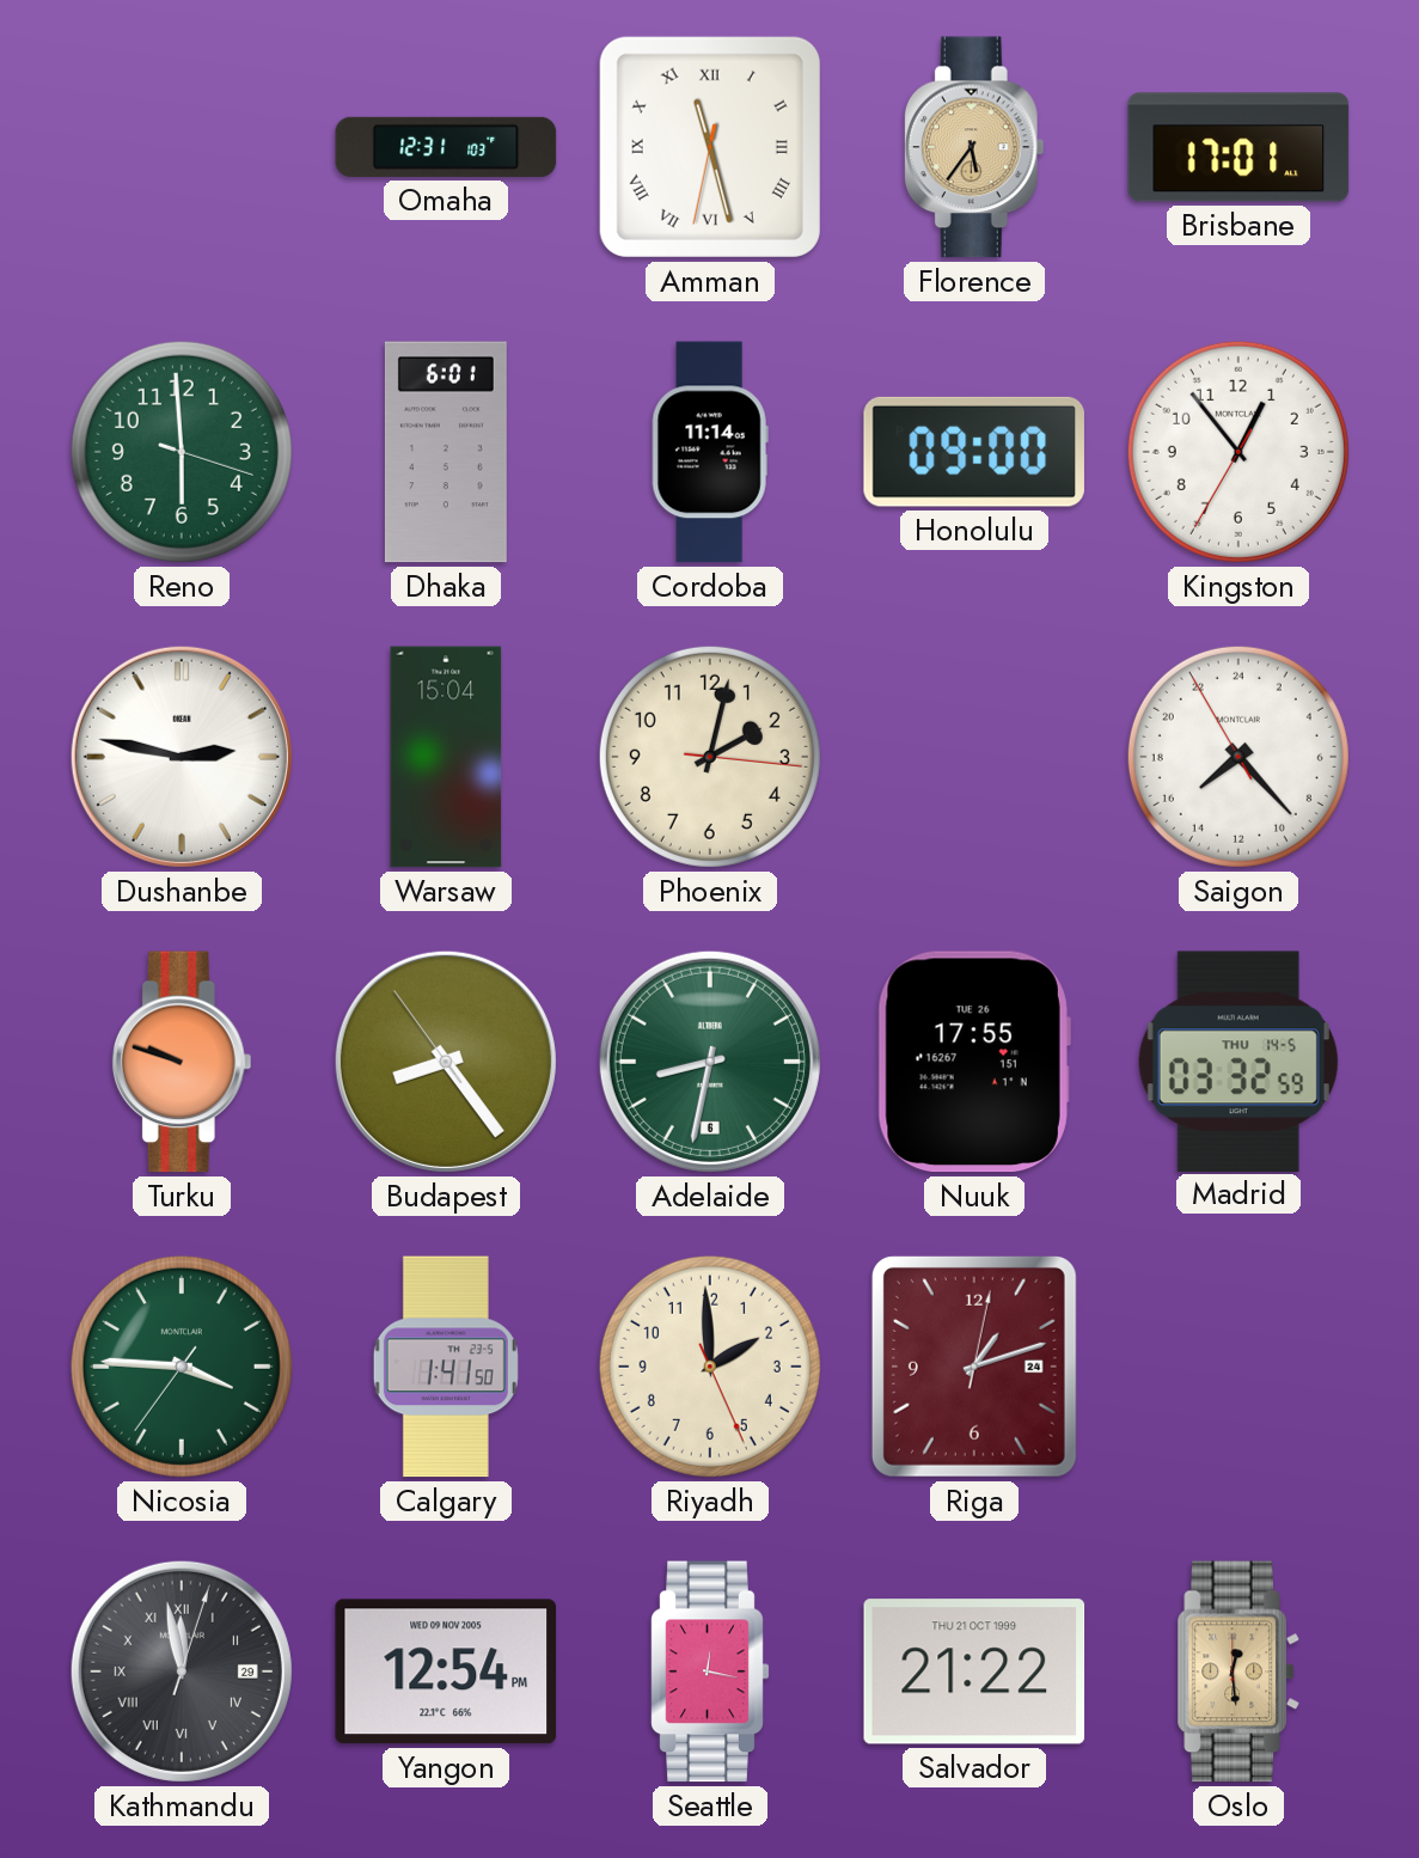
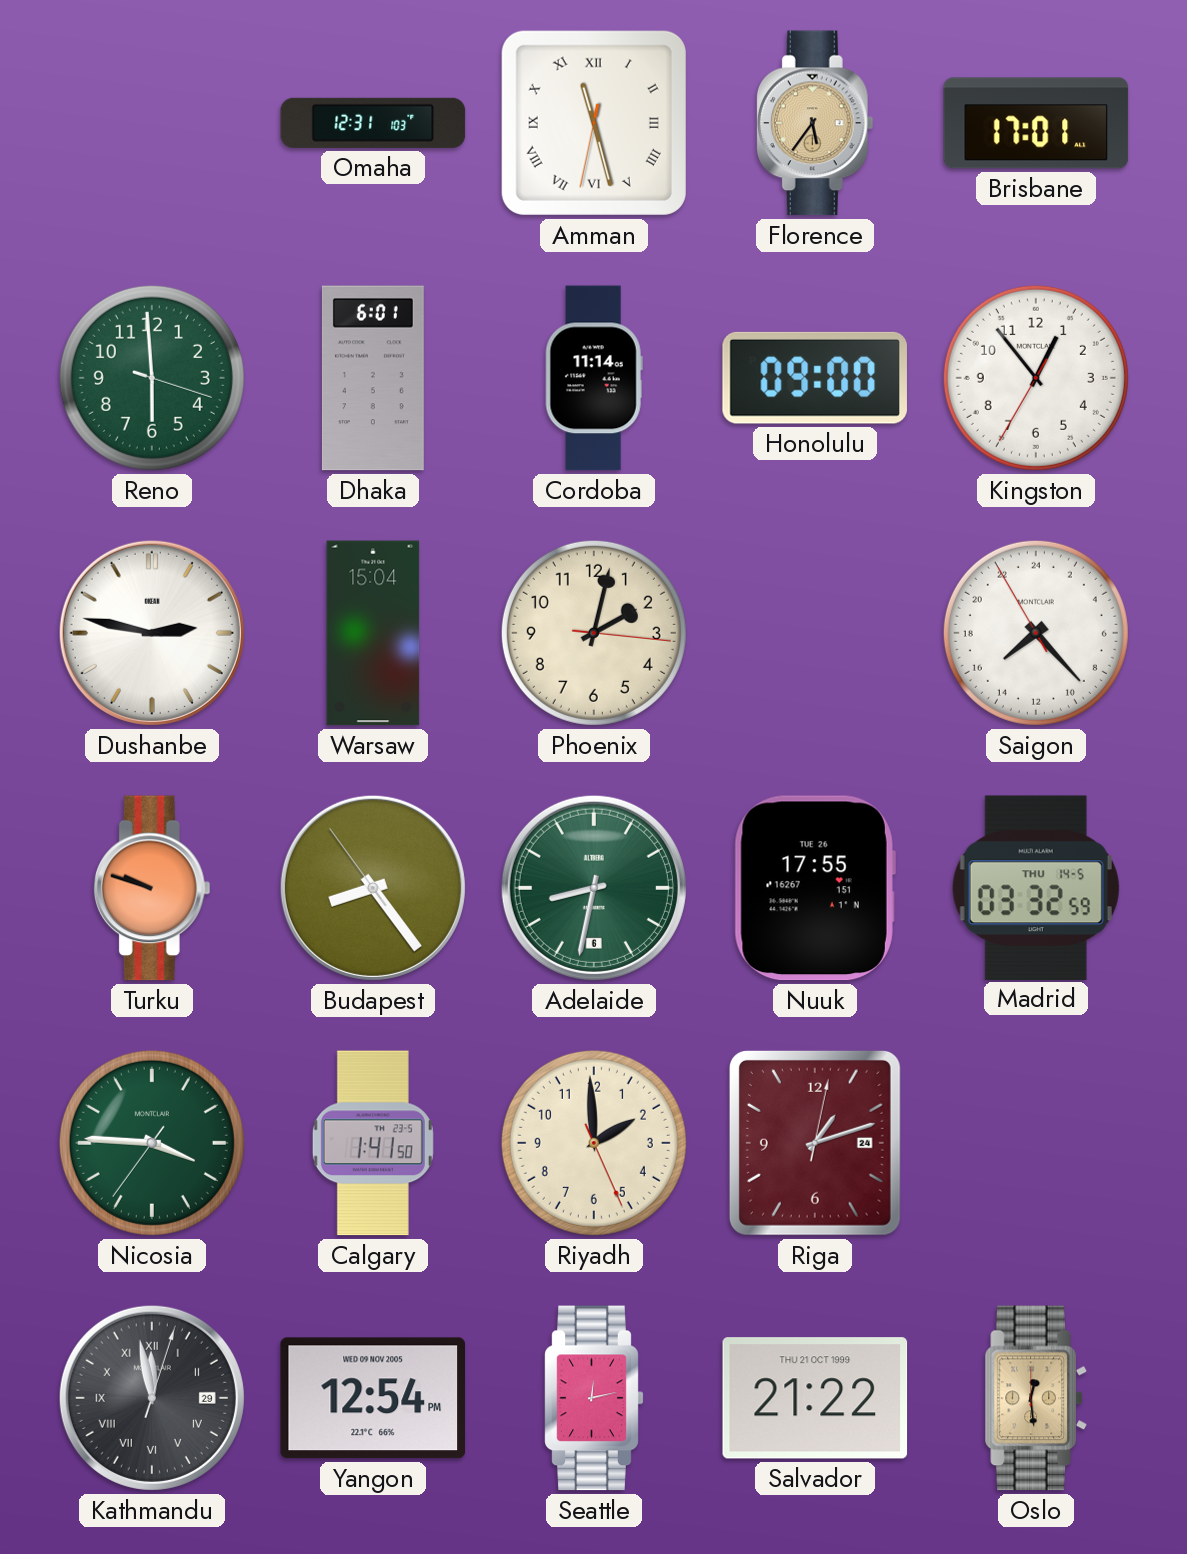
Seattle: 12:17 -> 12:13
